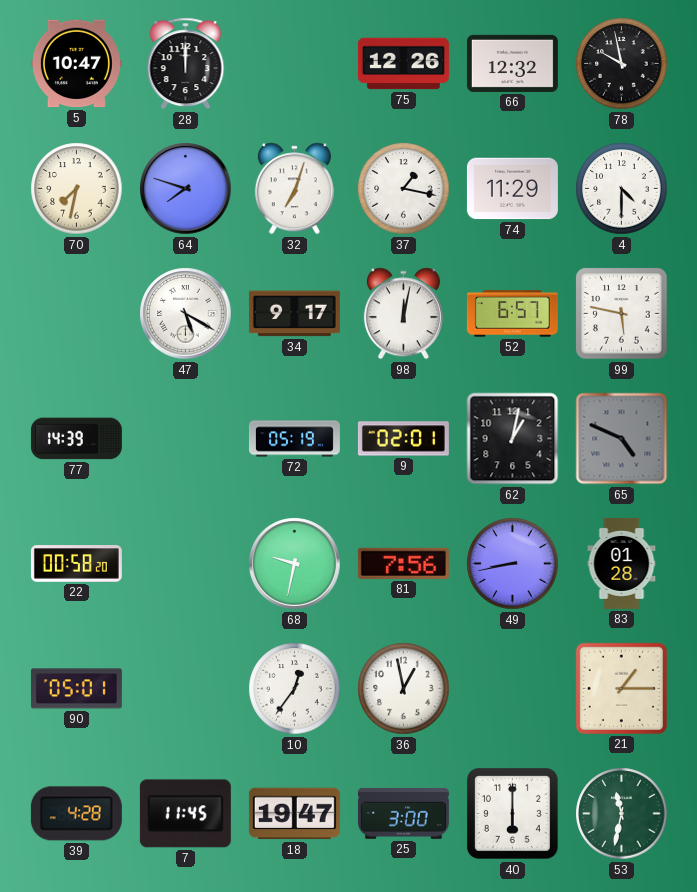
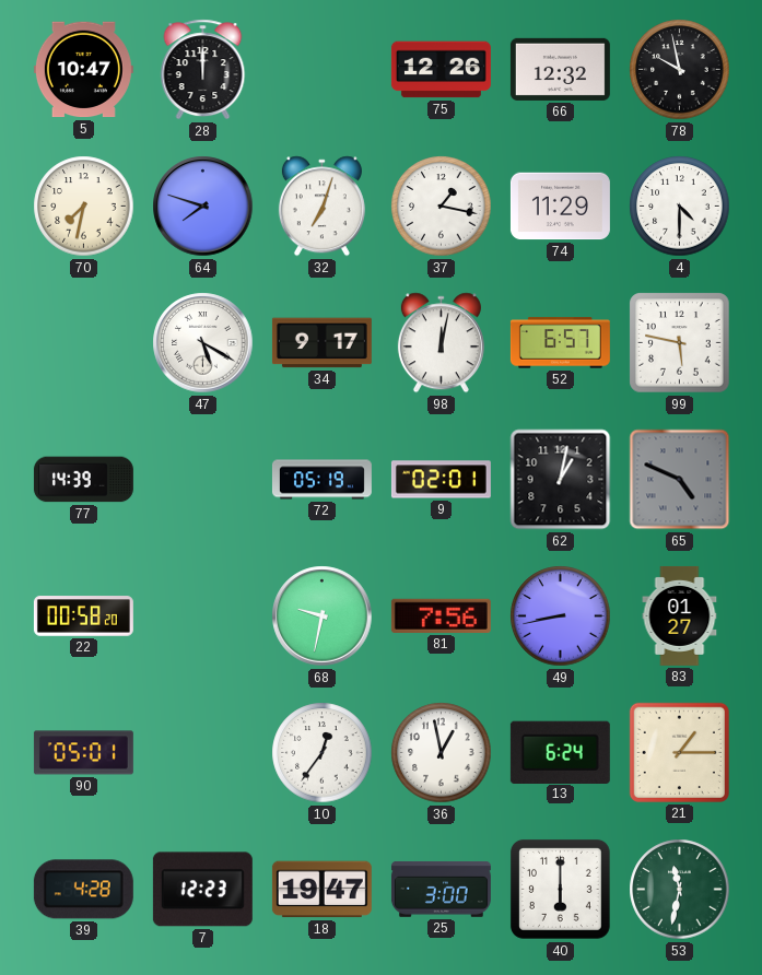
83: 01:28 -> 01:27
13: none -> 6:24
7: 11:45 -> 12:23
